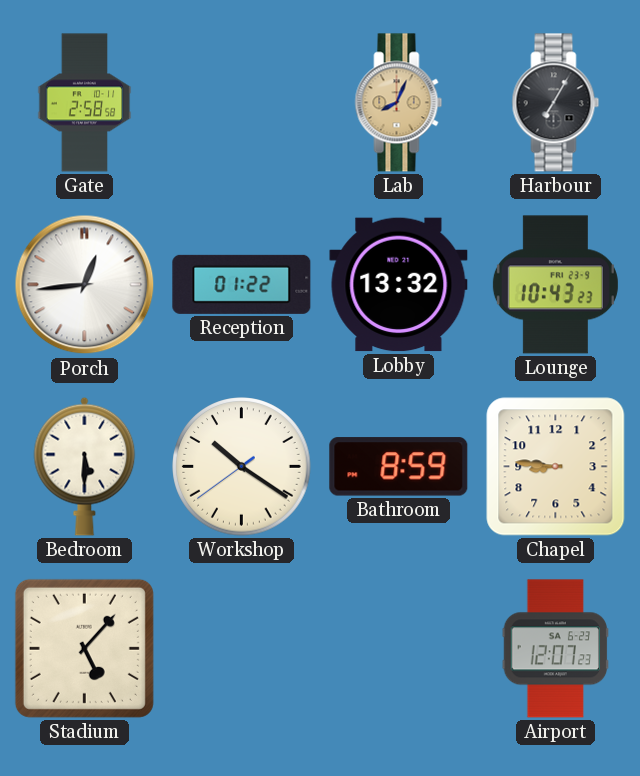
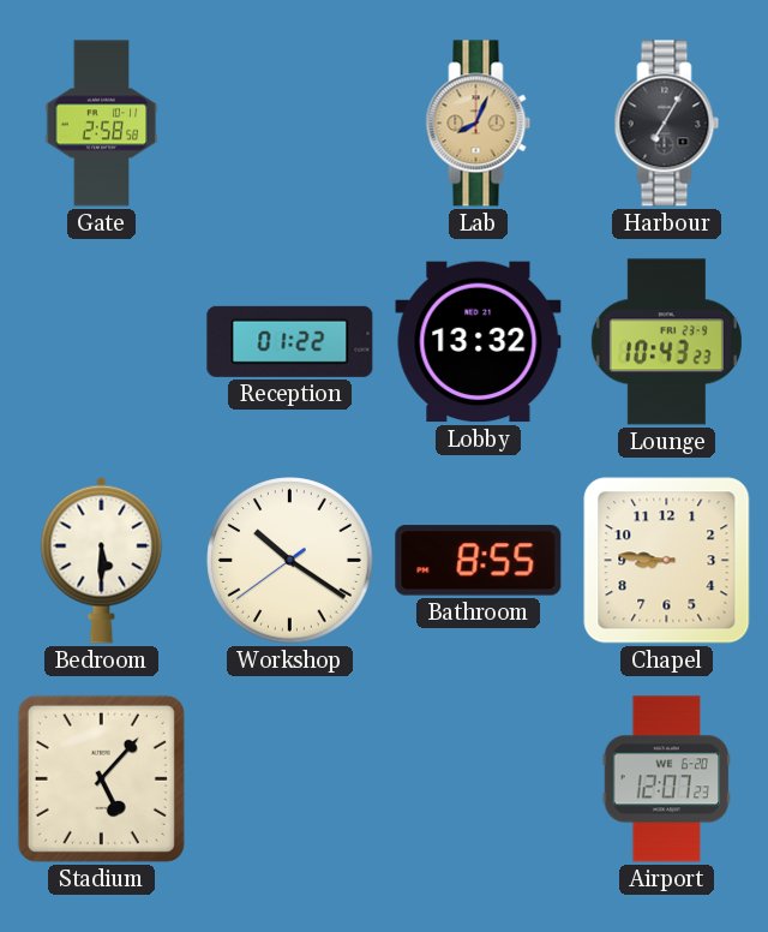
Porch: 12:44 -> none
Bathroom: 8:59 -> 8:55
Airport date: SA 6-23 -> WE 6-20
